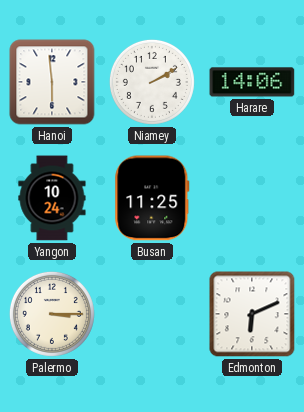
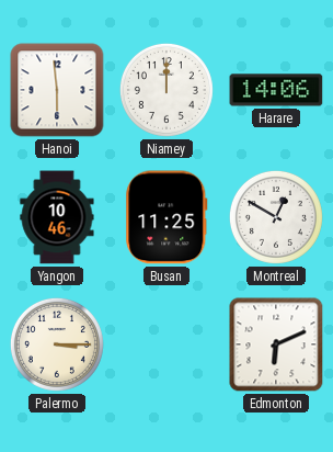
Niamey: 2:10 -> 12:00
Yangon: 10:24 -> 10:46
Montreal: none -> 12:50
